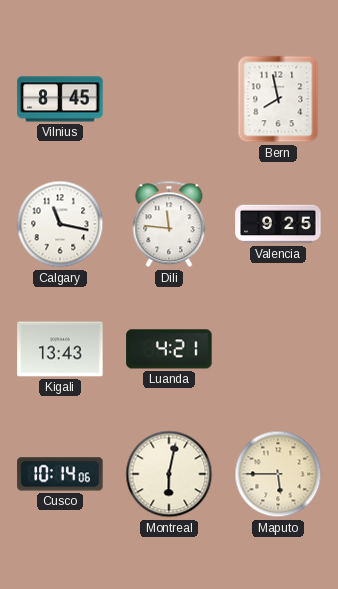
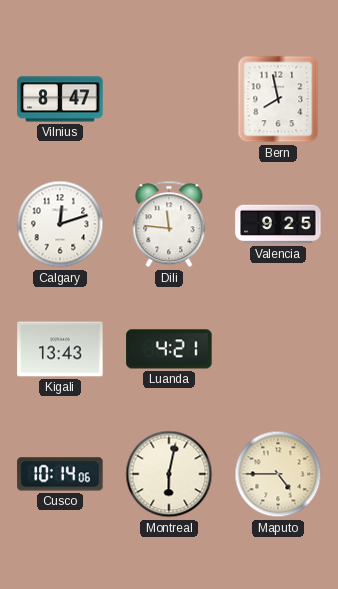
Vilnius: 8:45 -> 8:47
Calgary: 11:17 -> 12:12
Maputo: 5:45 -> 4:45
